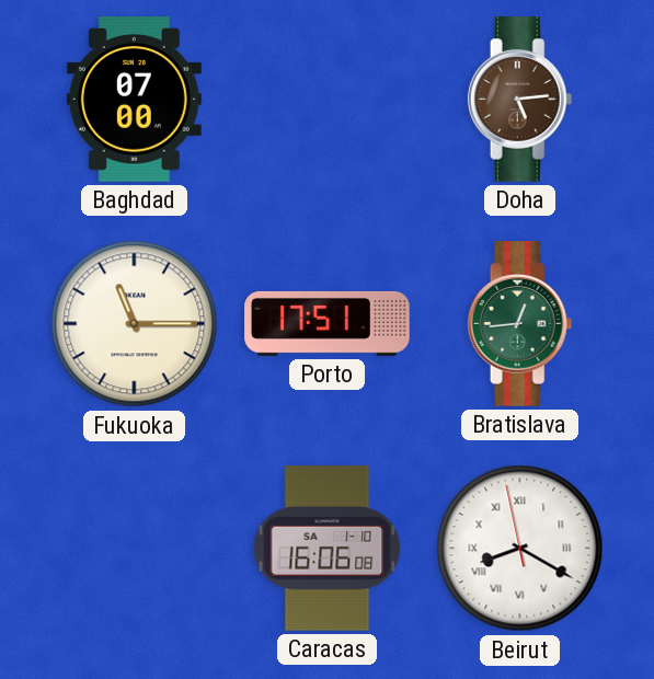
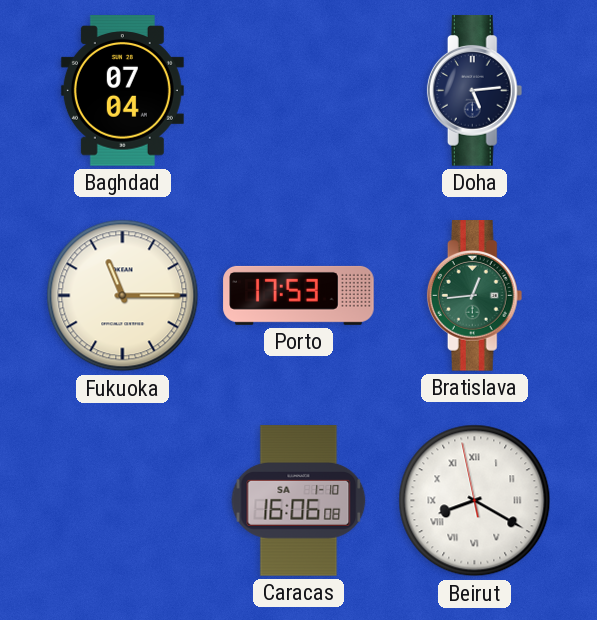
Baghdad: 07:00 -> 07:04
Doha dial: brown -> navy
Porto: 17:51 -> 17:53
